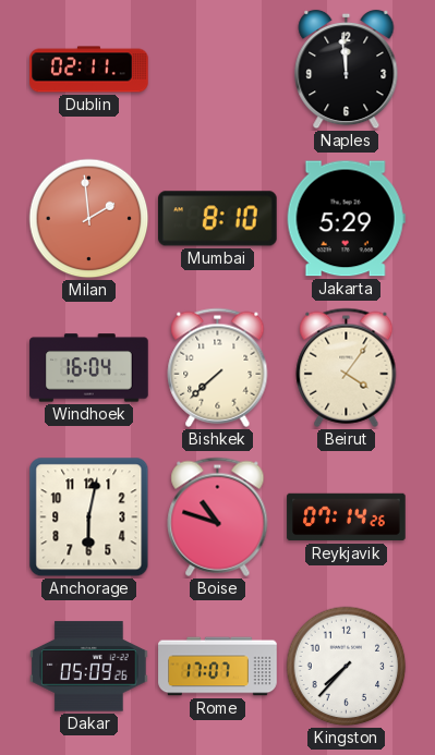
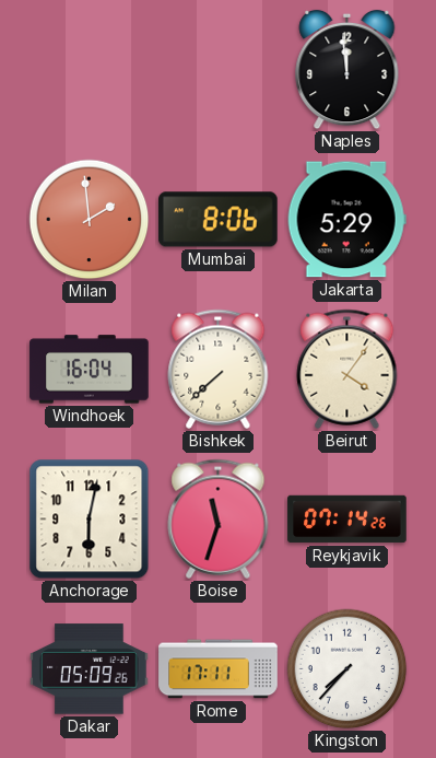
Dublin: 02:11 -> none
Mumbai: 8:10 -> 8:06
Boise: 10:48 -> 11:33
Rome: 17:07 -> 17:11
